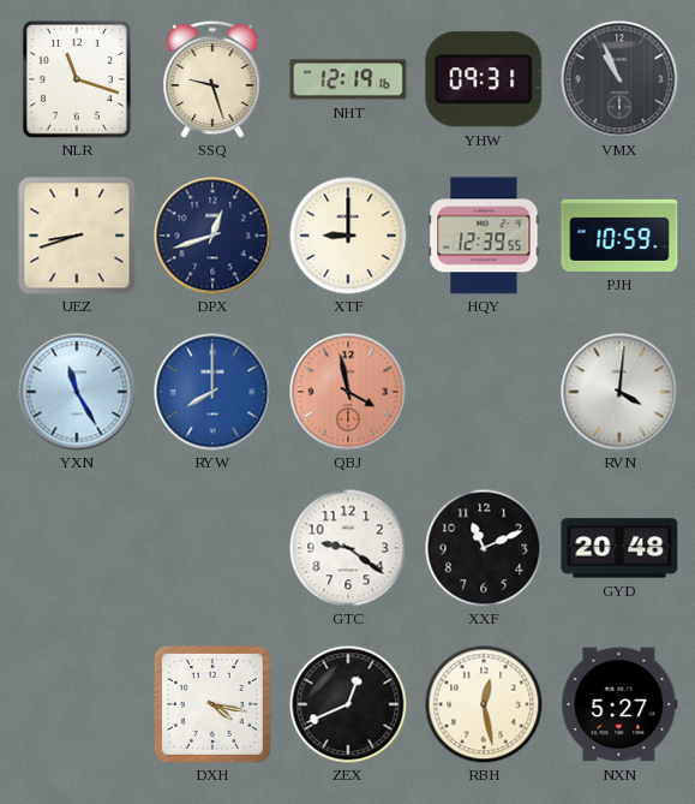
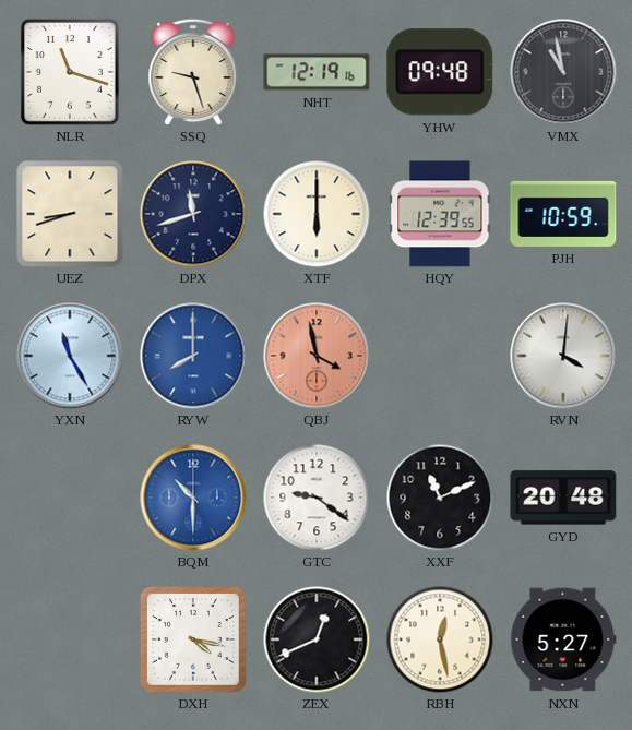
YHW: 09:31 -> 09:48
VMX: 10:56 -> 10:58
DPX: 12:42 -> 11:42
XTF: 9:00 -> 6:00
BQM: none -> 10:30
